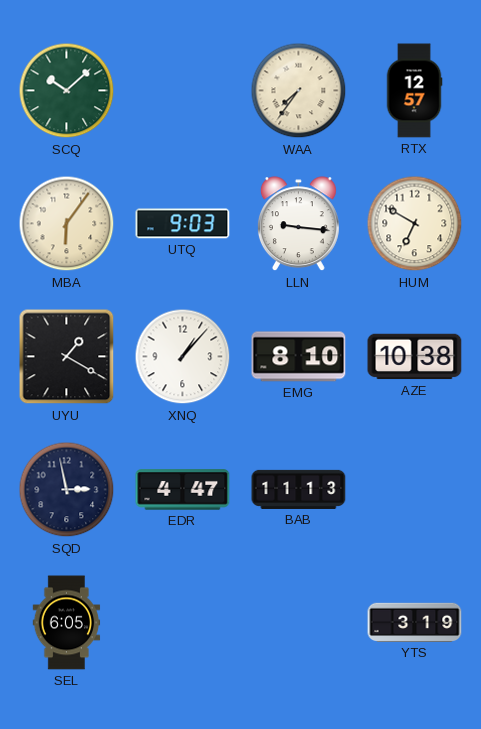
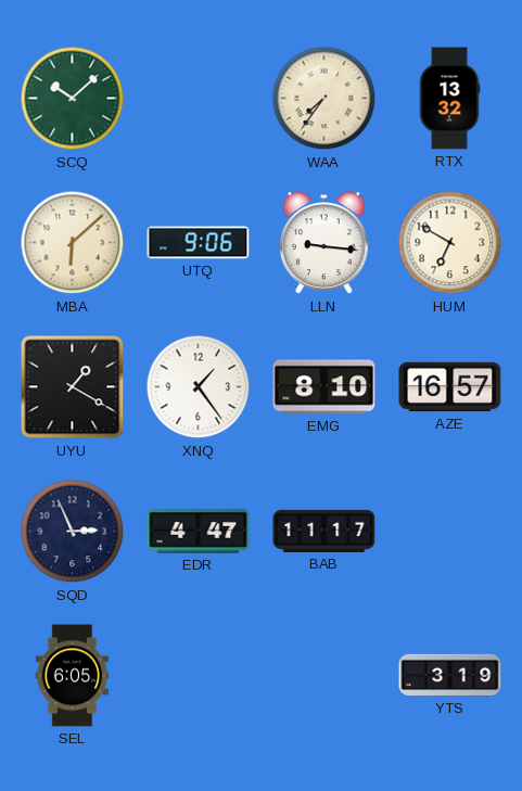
RTX: 12:57 -> 13:32
MBA: 6:06 -> 6:08
UTQ: 9:03 -> 9:06
XNQ: 1:07 -> 1:24
AZE: 10:38 -> 16:57
SQD: 2:58 -> 2:56
BAB: 11:13 -> 11:17
